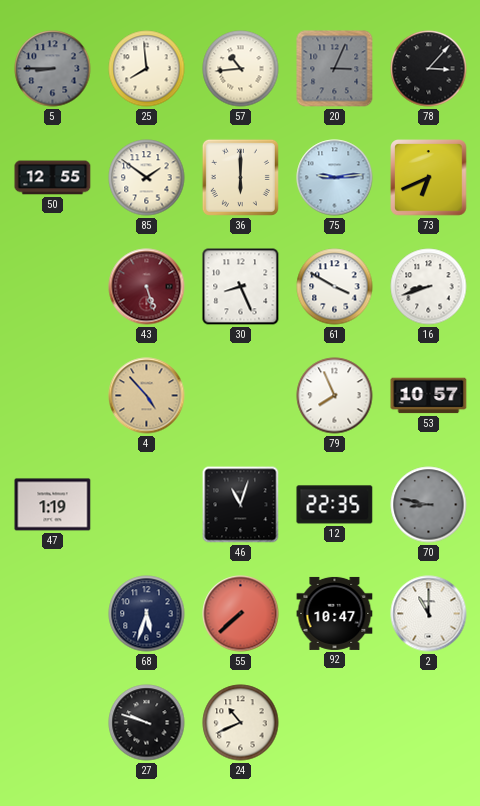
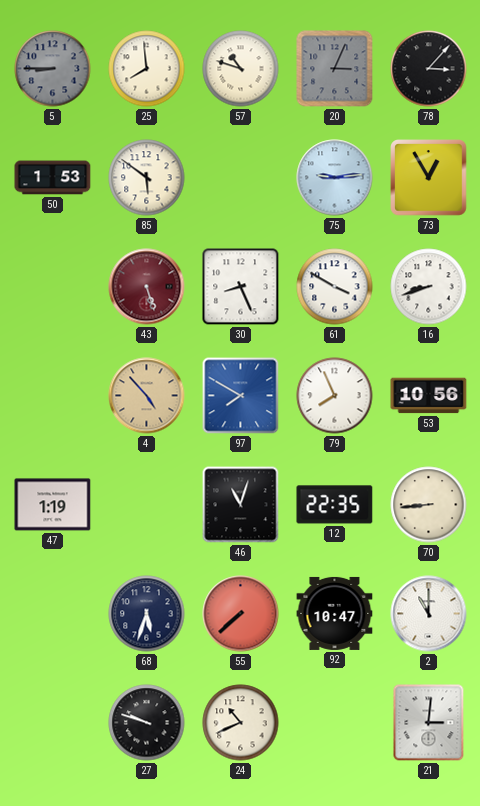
57: 10:44 -> 10:48
50: 12:55 -> 1:53
85: 1:51 -> 5:51
36: 6:00 -> none
73: 6:41 -> 12:55
97: none -> 7:50
53: 10:57 -> 10:56
70: 8:47 -> 8:44
70 dial: grey -> cream
21: none -> 3:01
